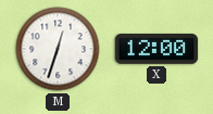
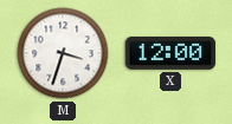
M: 12:33 -> 3:33
